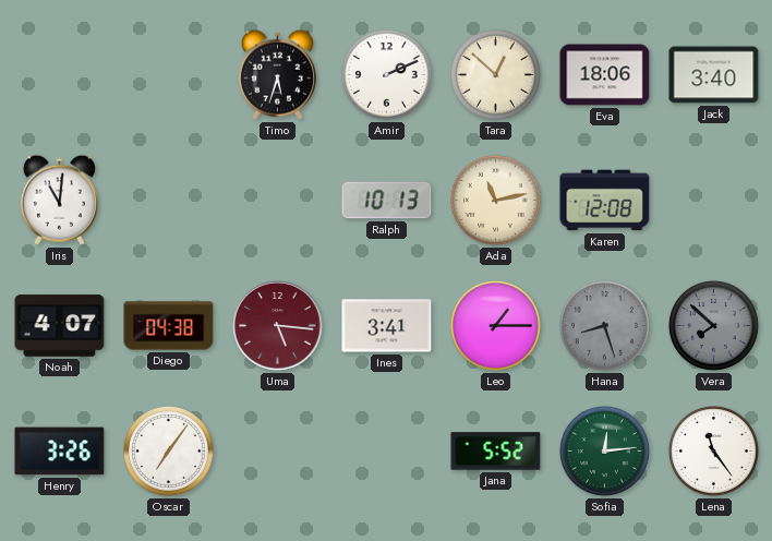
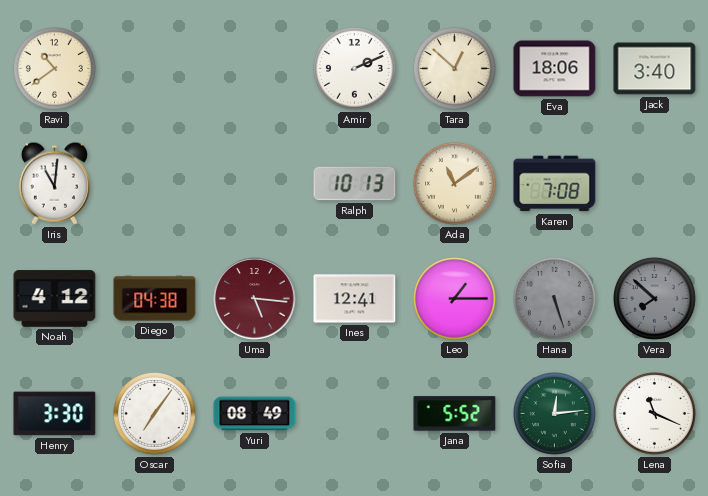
Ravi: none -> 10:39
Timo: 5:33 -> none
Ada: 11:13 -> 11:09
Karen: 12:08 -> 7:08
Noah: 4:07 -> 4:12
Ines: 3:41 -> 12:41
Hana: 8:27 -> 5:27
Henry: 3:26 -> 3:30
Yuri: none -> 08:49
Lena: 11:24 -> 11:19
